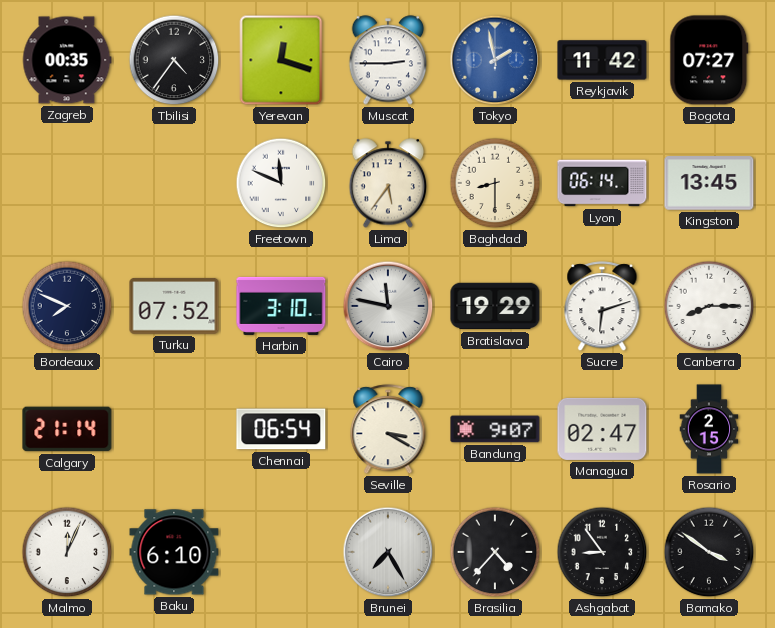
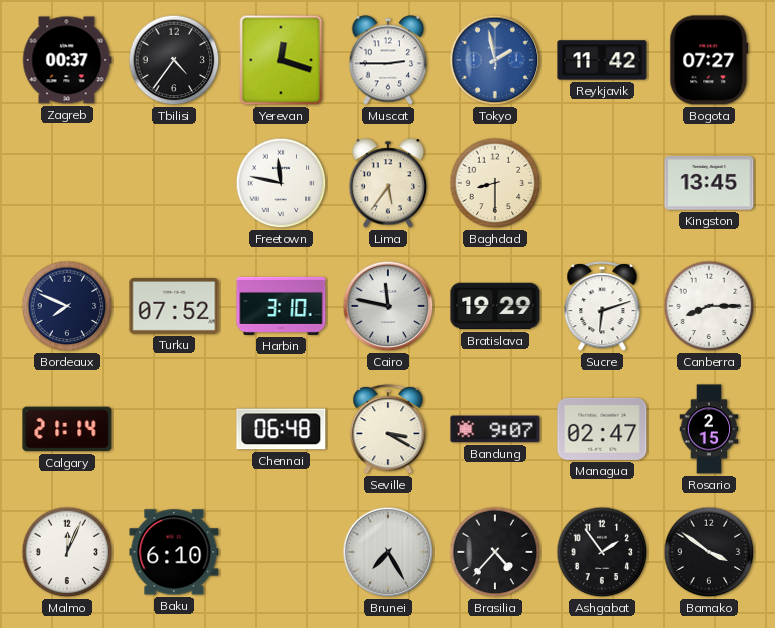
Zagreb: 00:35 -> 00:37
Freetown: 11:49 -> 11:47
Lyon: 06:14 -> none
Chennai: 06:54 -> 06:48
Ashgabat: 8:54 -> 1:54
